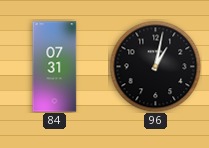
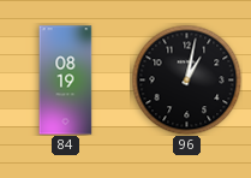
84: 07:31 -> 08:19
